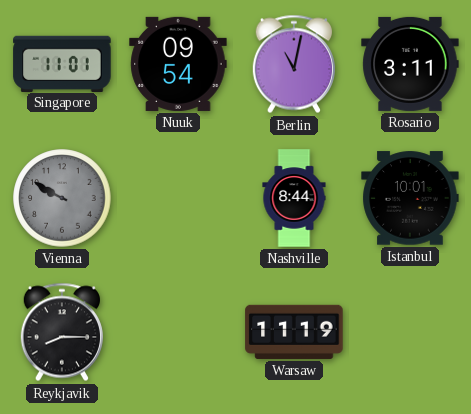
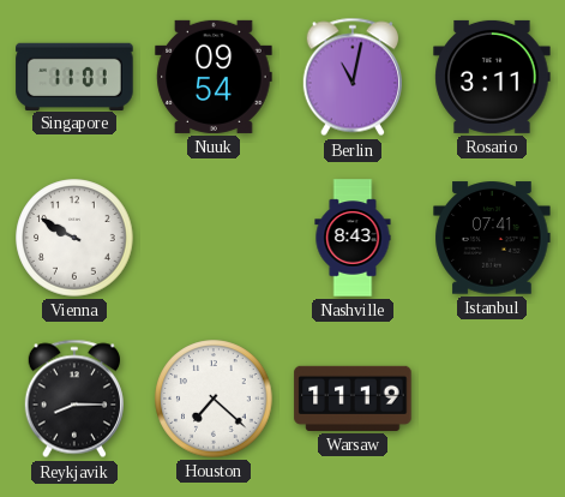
Vienna dial: grey -> white
Nashville: 8:44 -> 8:43
Istanbul: 10:01 -> 07:41
Houston: none -> 7:22
